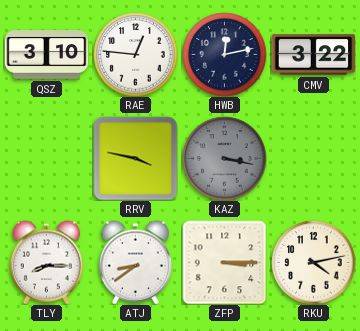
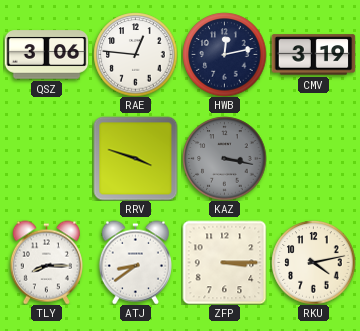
QSZ: 3:10 -> 3:06
CMV: 3:22 -> 3:19
RRV: 3:47 -> 3:48
